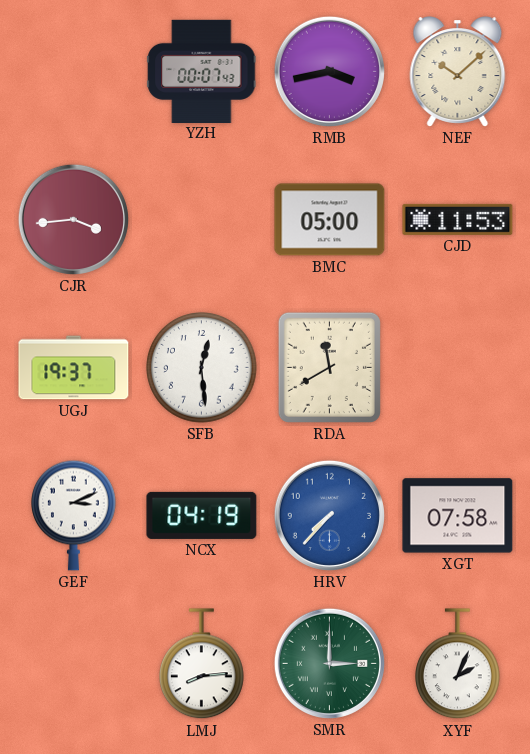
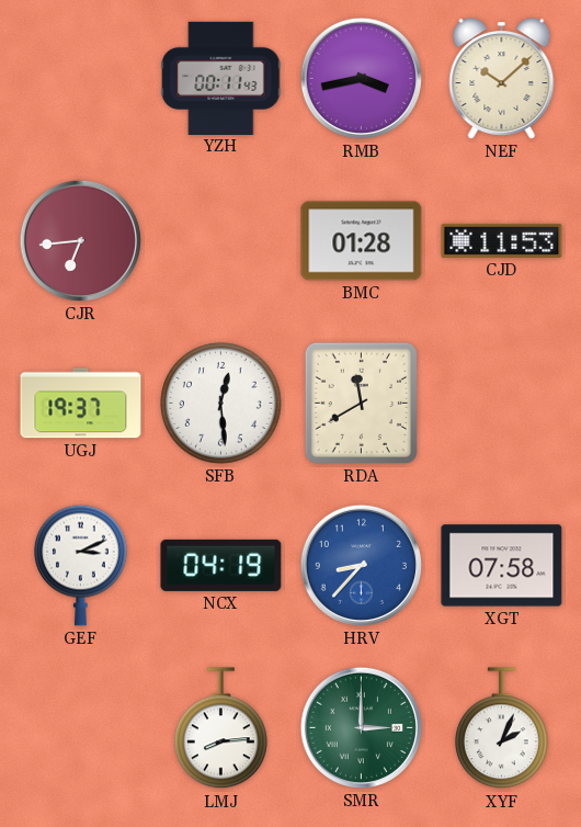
YZH: 00:07 -> 00:11
CJR: 3:44 -> 6:44
BMC: 05:00 -> 01:28
HRV: 7:37 -> 8:37
